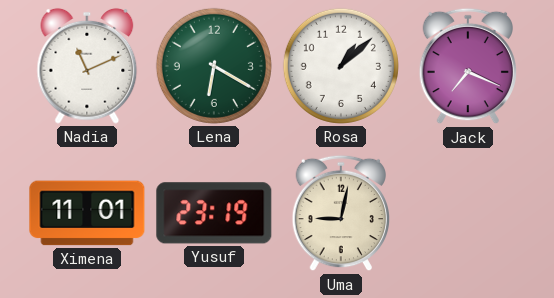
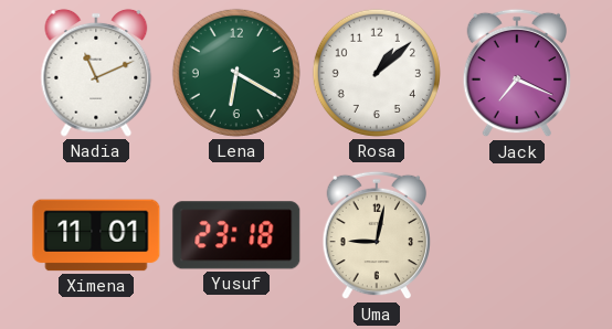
Yusuf: 23:19 -> 23:18
